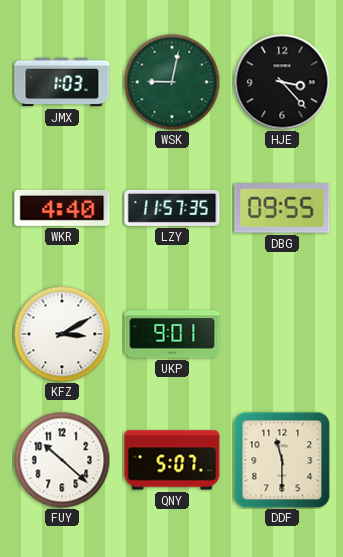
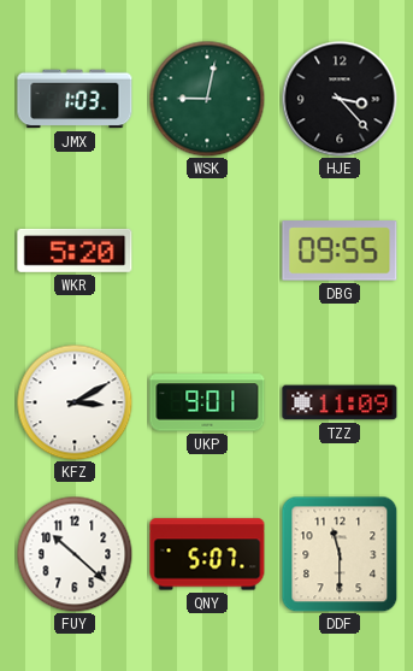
WKR: 4:40 -> 5:20
LZY: 11:57 -> none
TZZ: none -> 11:09
